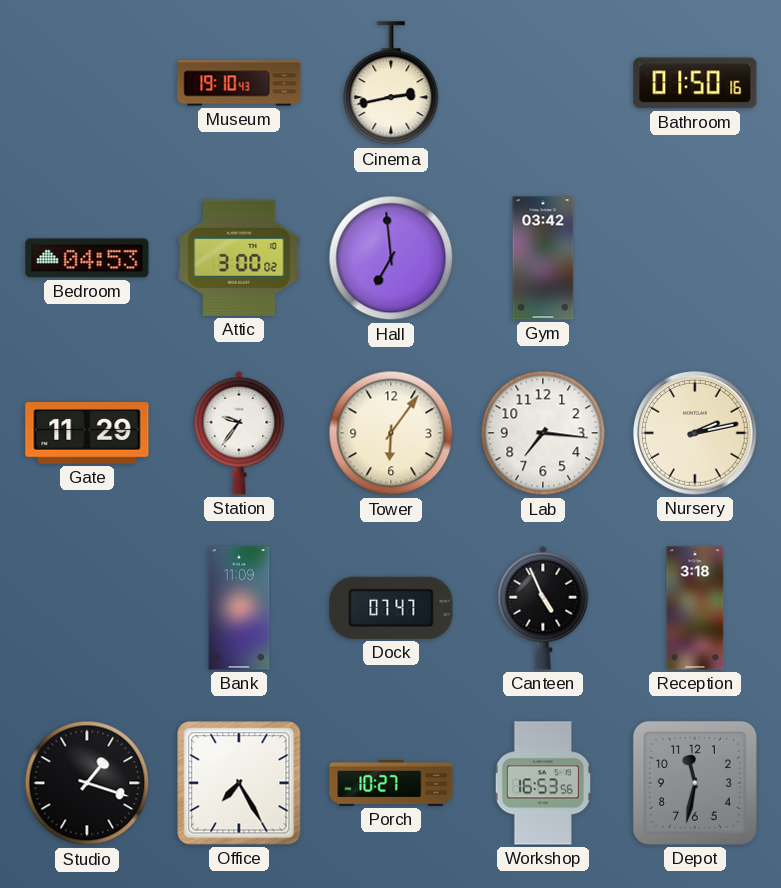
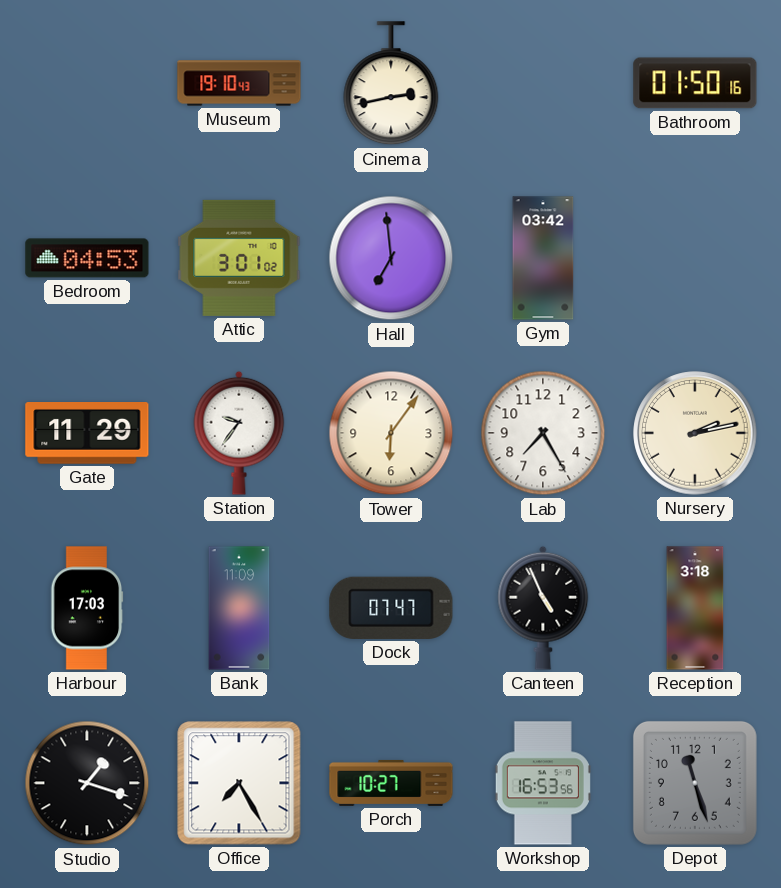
Attic: 3:00 -> 3:01
Lab: 7:16 -> 7:25
Harbour: none -> 17:03
Depot: 11:32 -> 11:27
